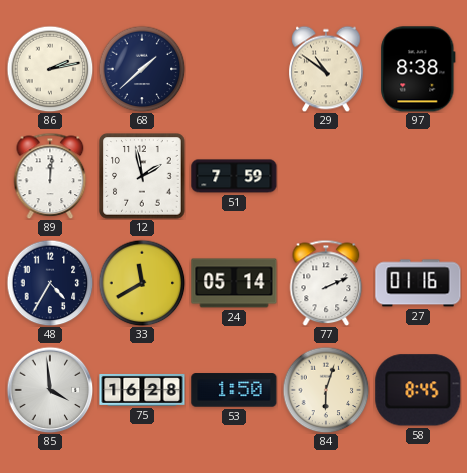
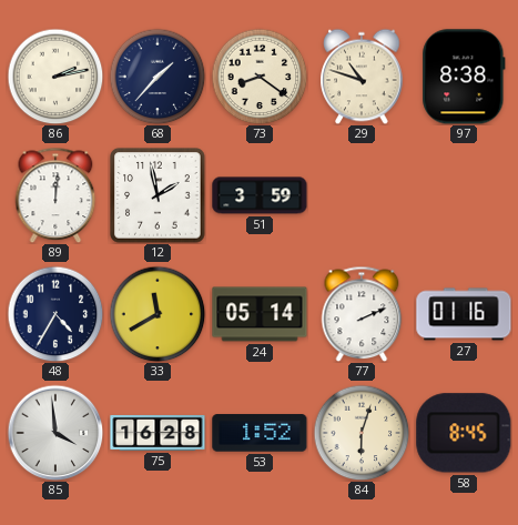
68: 1:38 -> 1:37
73: none -> 8:21
29: 10:51 -> 10:48
51: 7:59 -> 3:59
53: 1:50 -> 1:52
